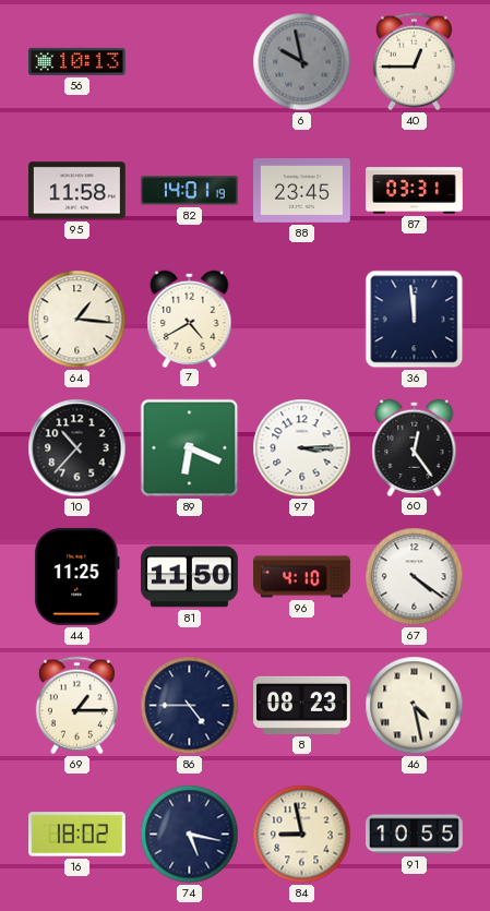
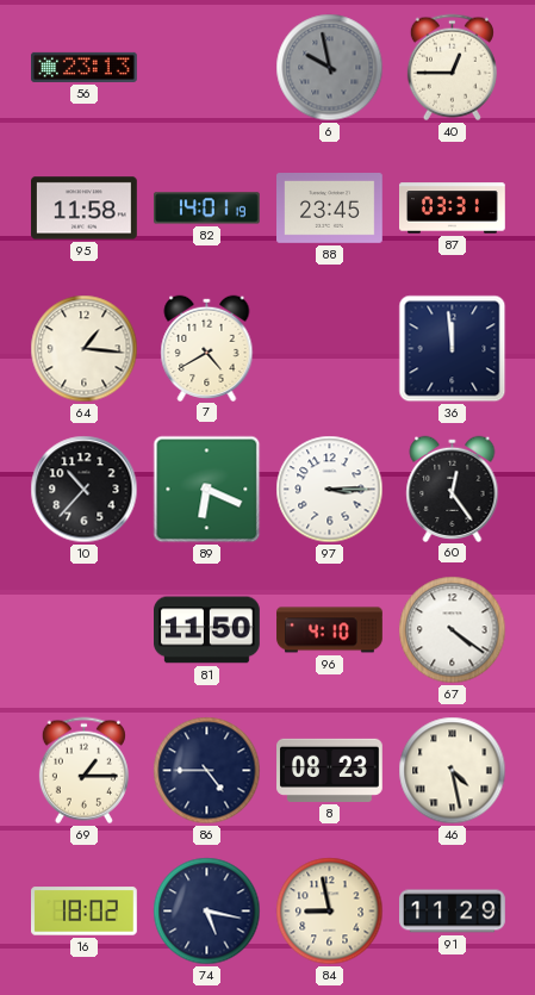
56: 10:13 -> 23:13
44: 11:25 -> none
91: 10:55 -> 11:29
